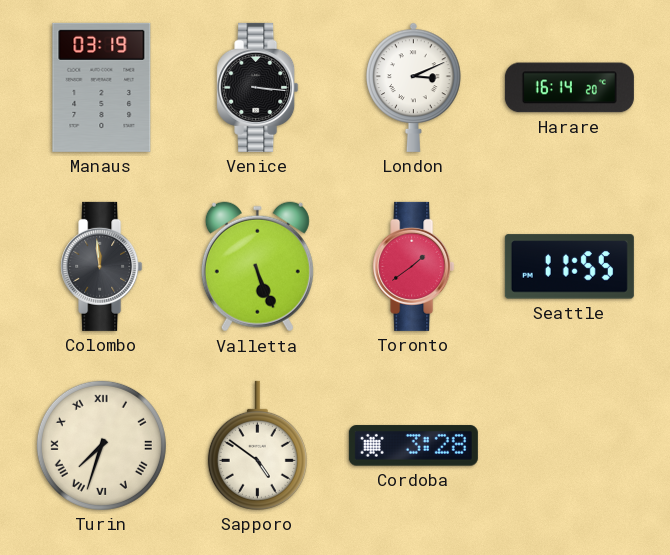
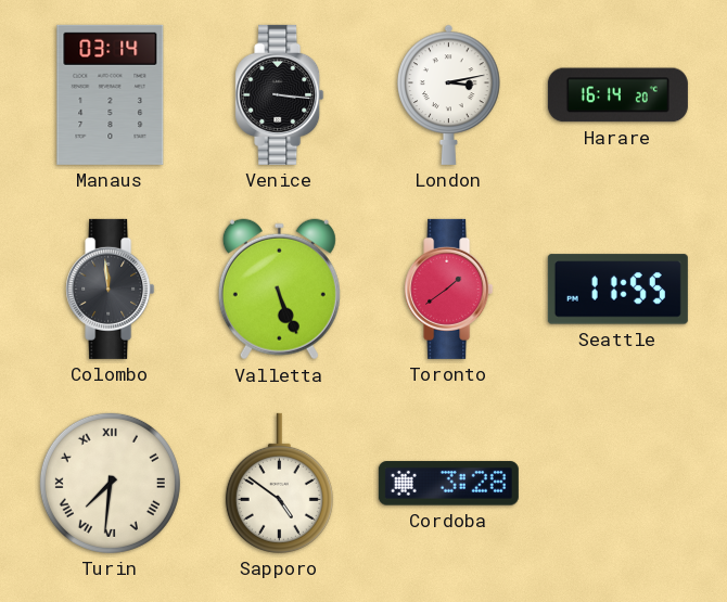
Manaus: 03:19 -> 03:14
London: 3:11 -> 3:13
Turin: 7:33 -> 7:31
